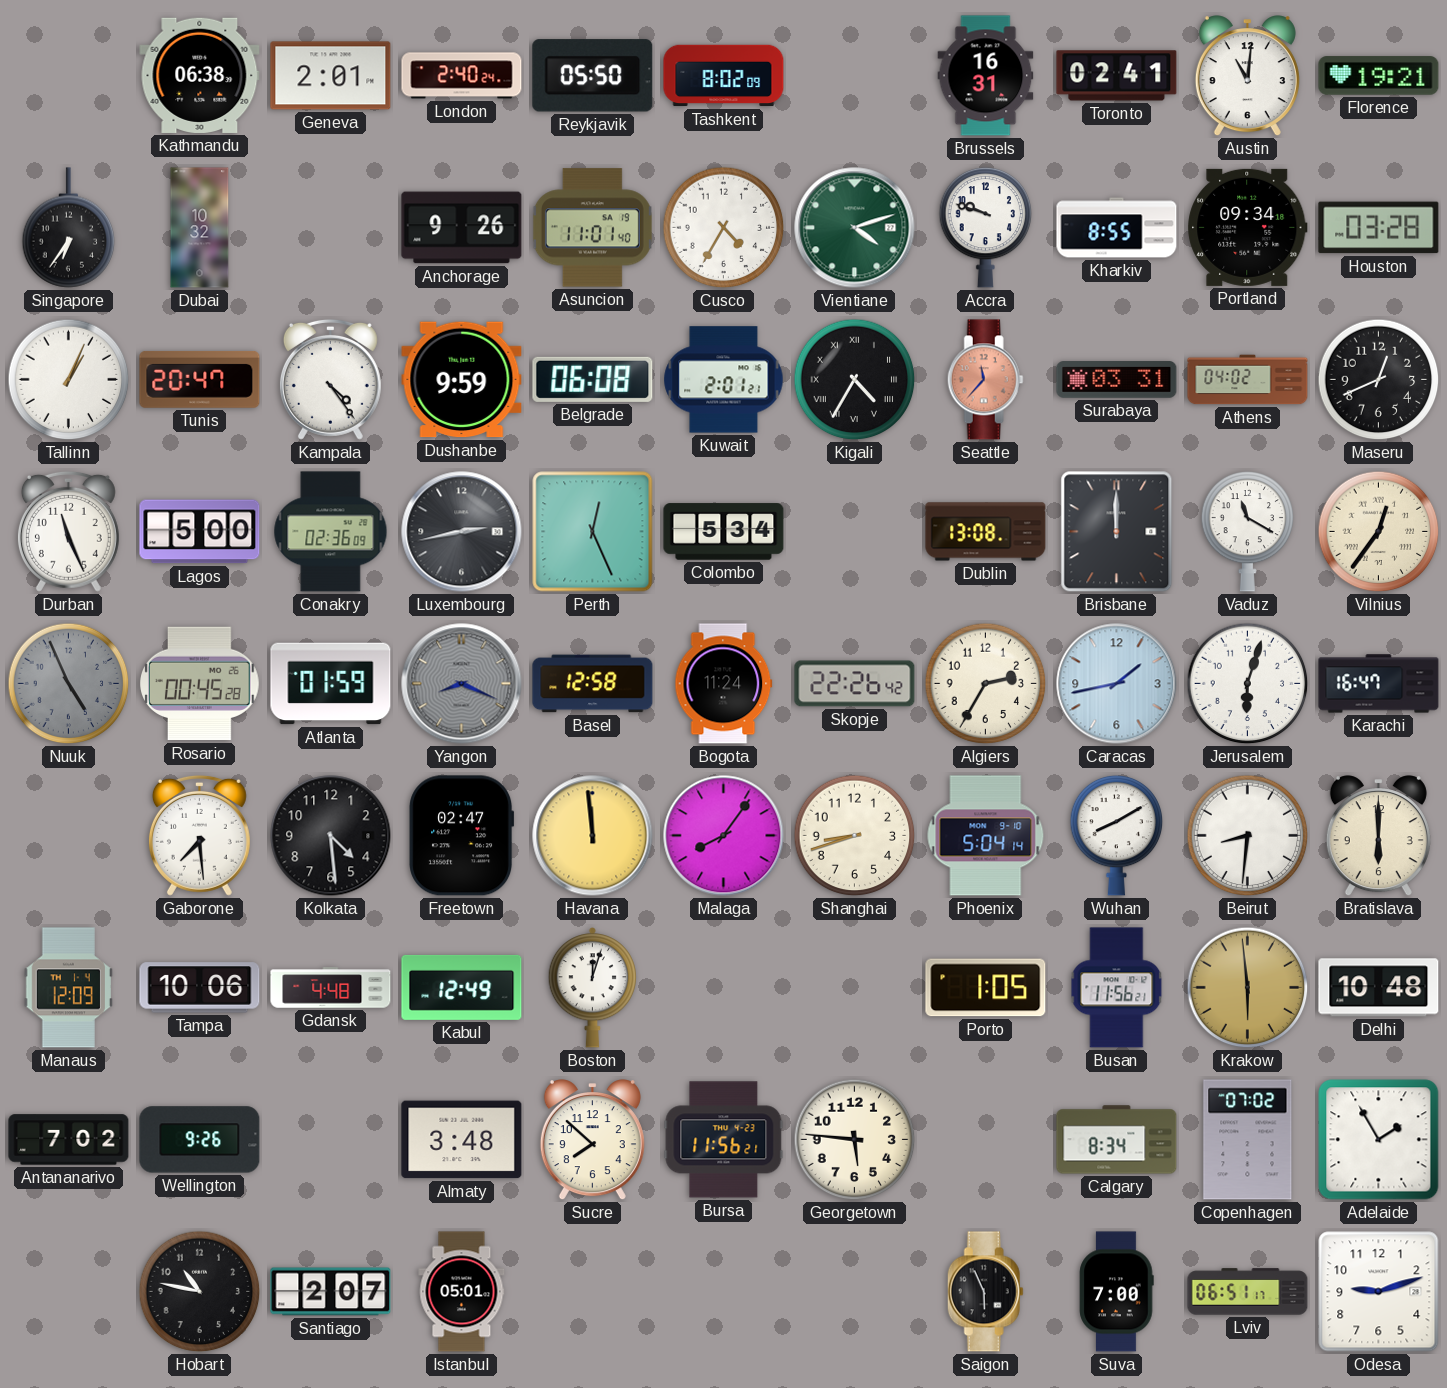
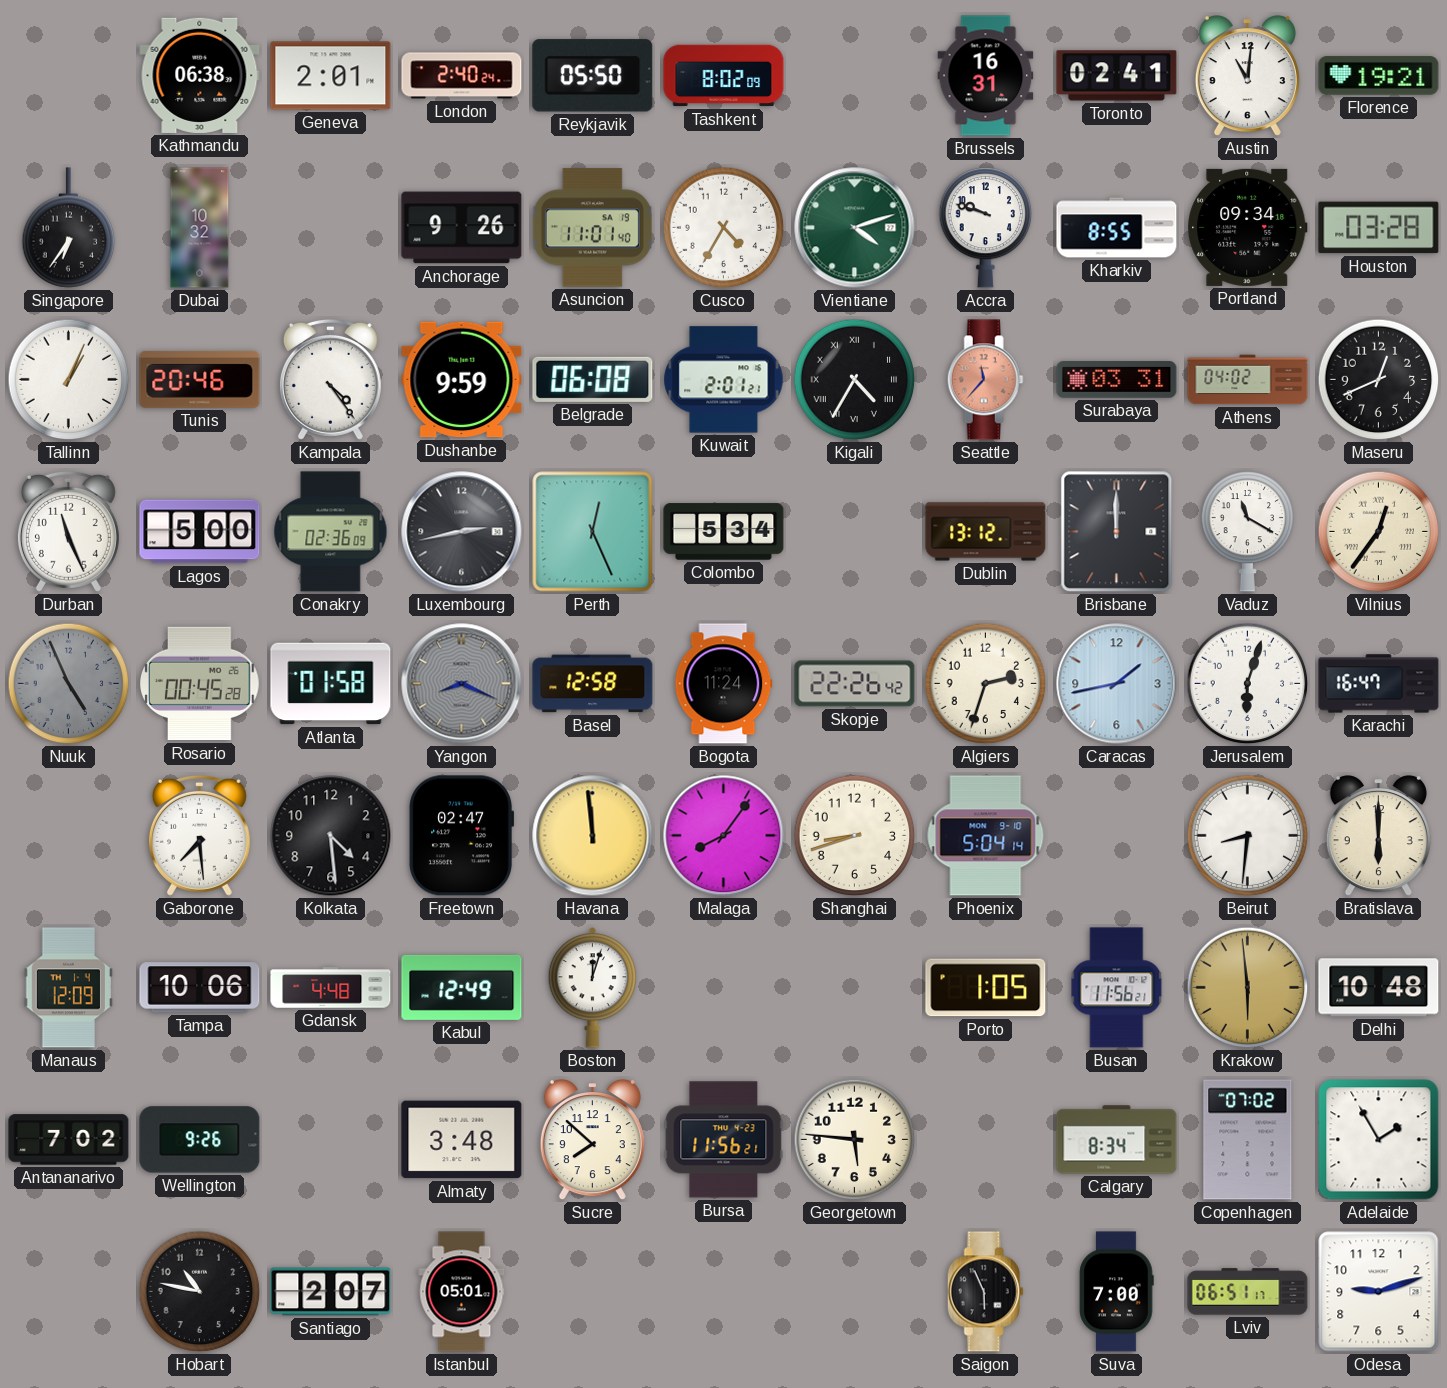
Tunis: 20:47 -> 20:46
Dublin: 13:08 -> 13:12
Atlanta: 01:59 -> 01:58
Algiers: 2:35 -> 2:33
Wuhan: 8:10 -> none
